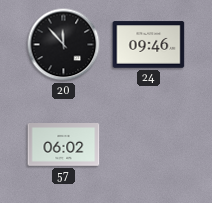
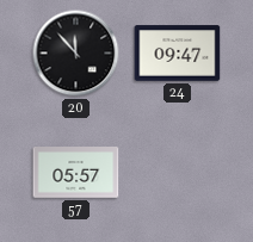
24: 09:46 -> 09:47
57: 06:02 -> 05:57
